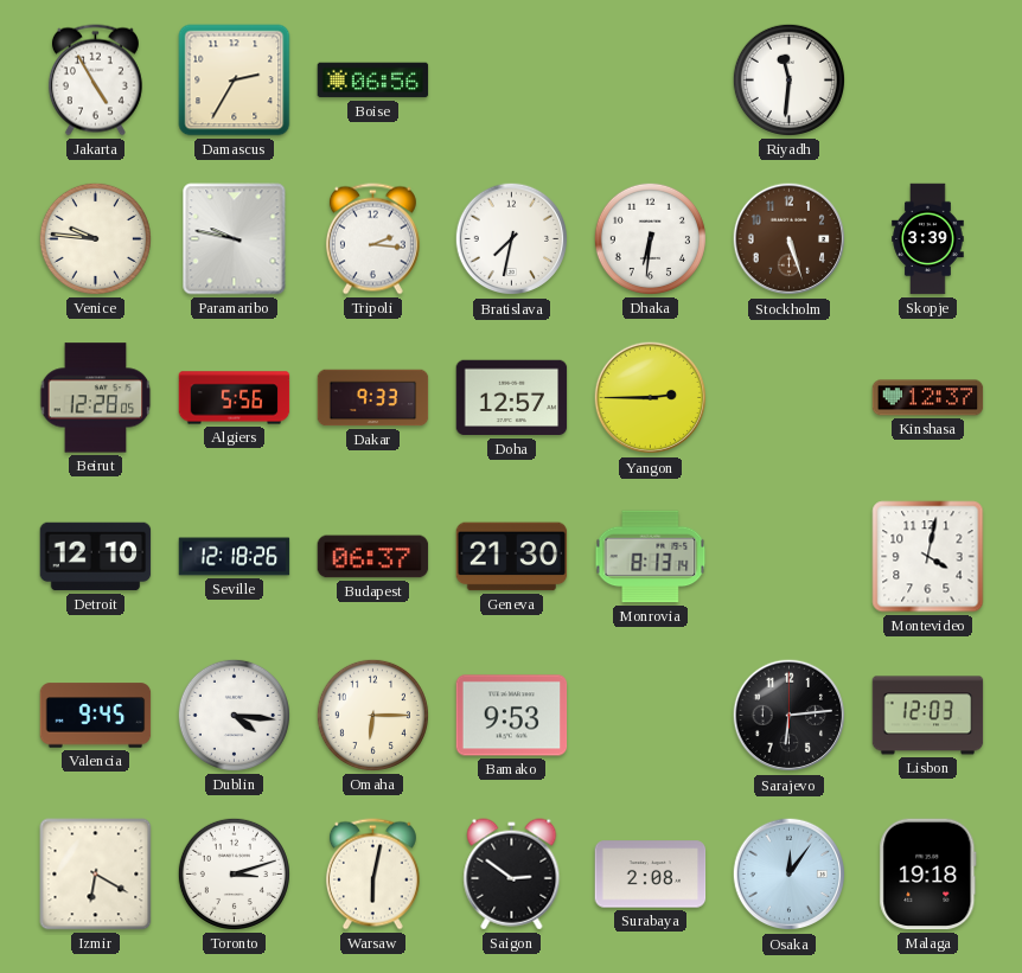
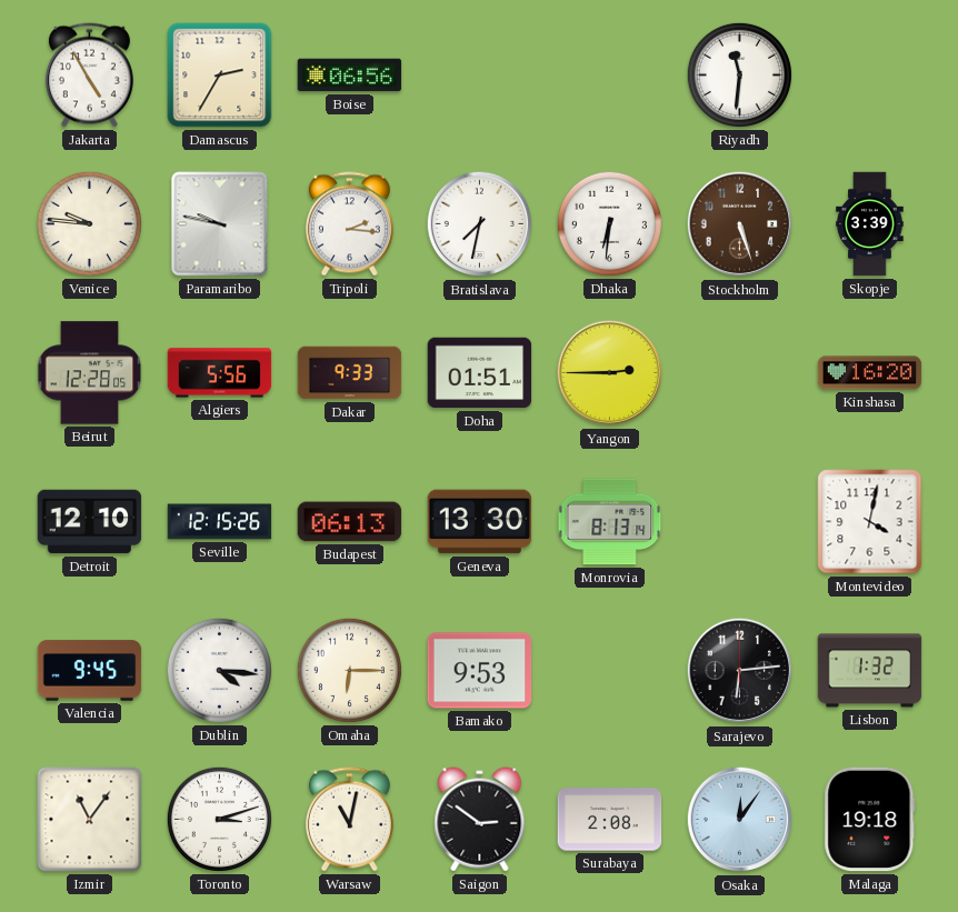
Doha: 12:57 -> 01:51
Kinshasa: 12:37 -> 16:20
Seville: 12:18 -> 12:15
Budapest: 06:37 -> 06:13
Geneva: 21:30 -> 13:30
Lisbon: 12:03 -> 1:32
Izmir: 6:20 -> 11:06
Warsaw: 6:02 -> 11:02
